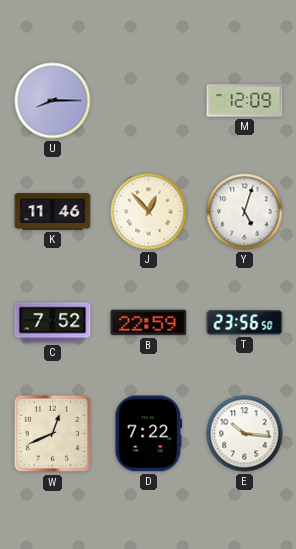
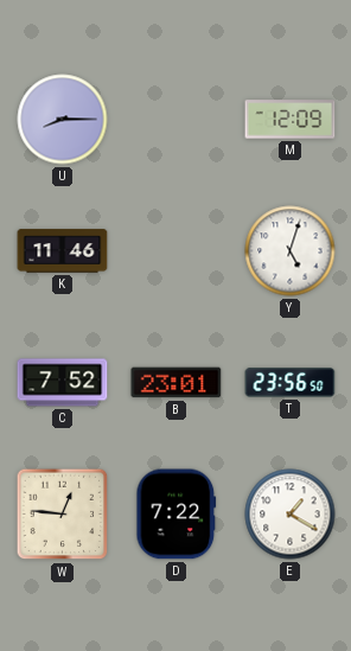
J: 12:53 -> none
B: 22:59 -> 23:01
W: 12:41 -> 12:46
E: 10:16 -> 1:20
